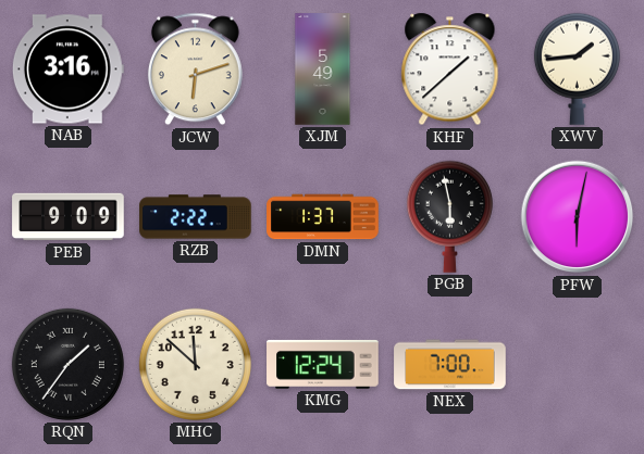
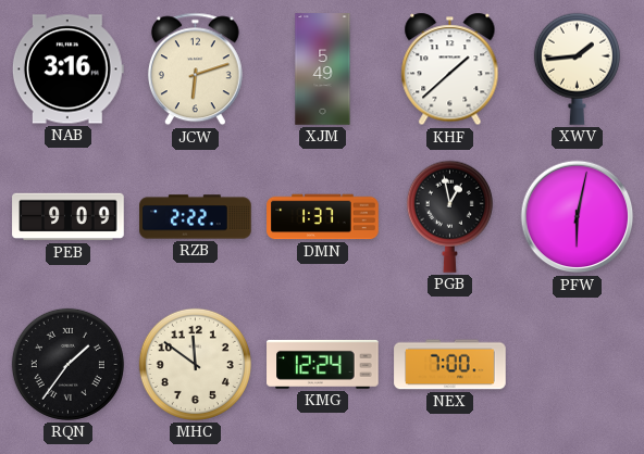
PGB: 5:58 -> 12:58
MHC: 11:52 -> 11:51
